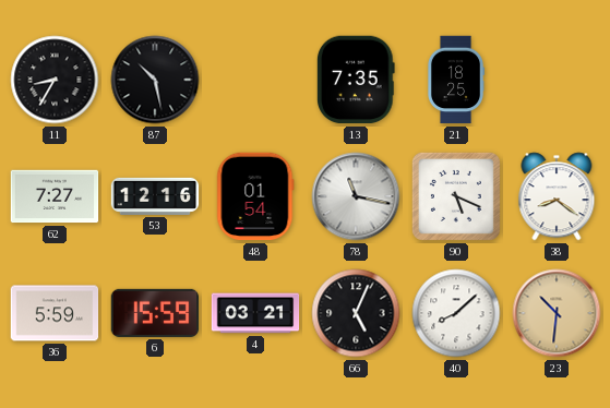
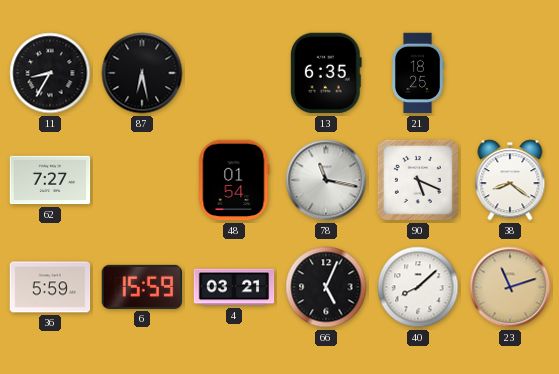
87: 10:28 -> 6:28
13: 7:35 -> 6:35
53: 12:16 -> none
23: 10:31 -> 11:12
